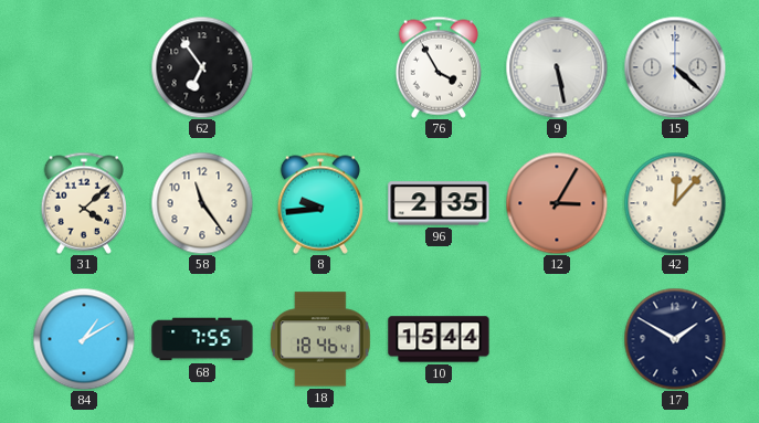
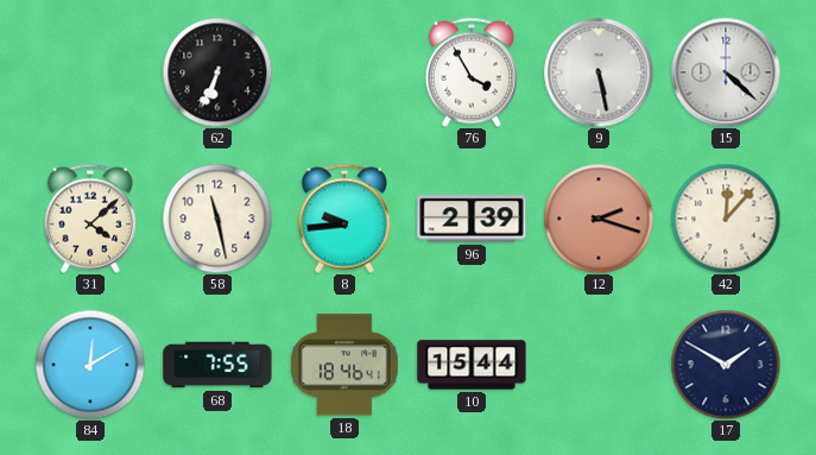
62: 6:54 -> 6:34
58: 11:24 -> 11:28
96: 2:35 -> 2:39
12: 3:05 -> 2:18
84: 1:10 -> 12:10
